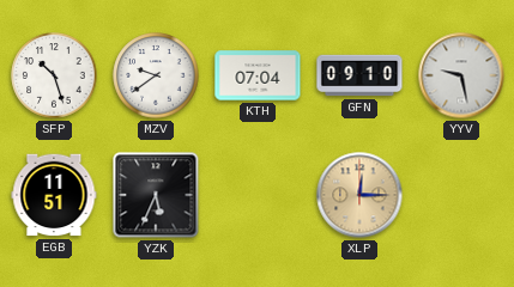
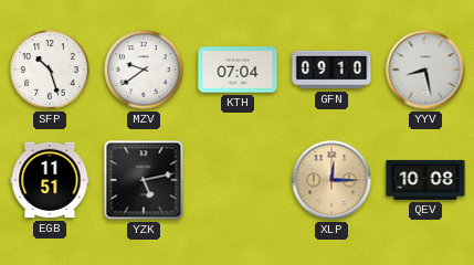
YYV: 9:28 -> 8:28
YZK: 5:34 -> 5:13
QEV: none -> 10:08
